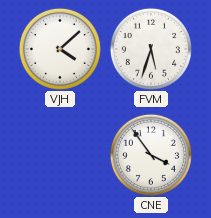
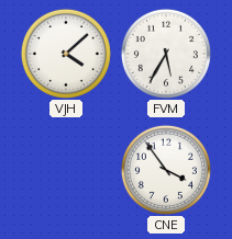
FVM: 5:33 -> 5:35
